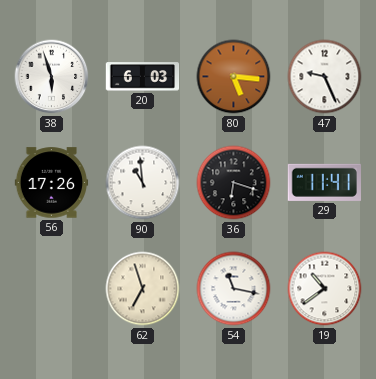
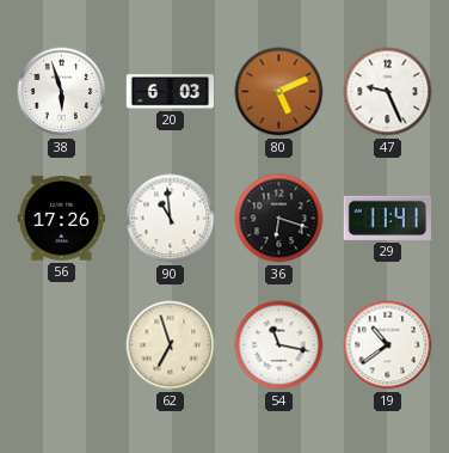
80: 5:16 -> 5:11
